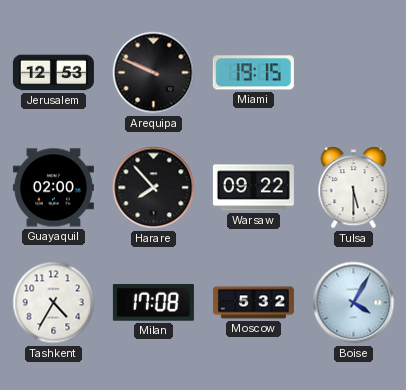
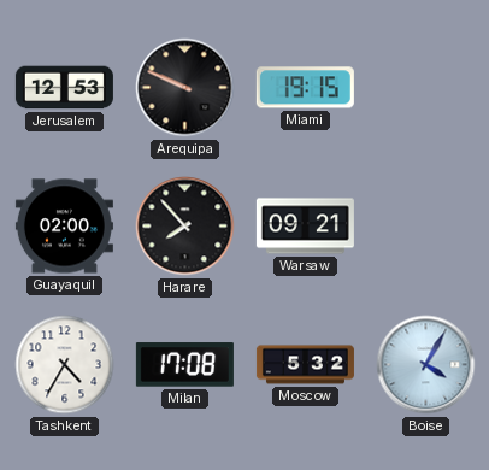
Warsaw: 09:22 -> 09:21
Tulsa: 5:30 -> none
